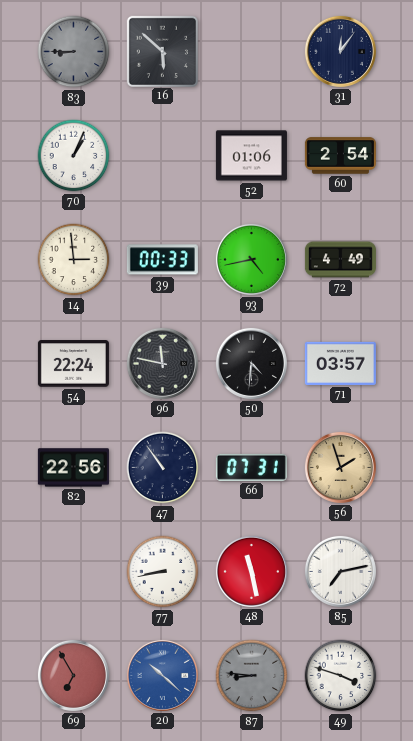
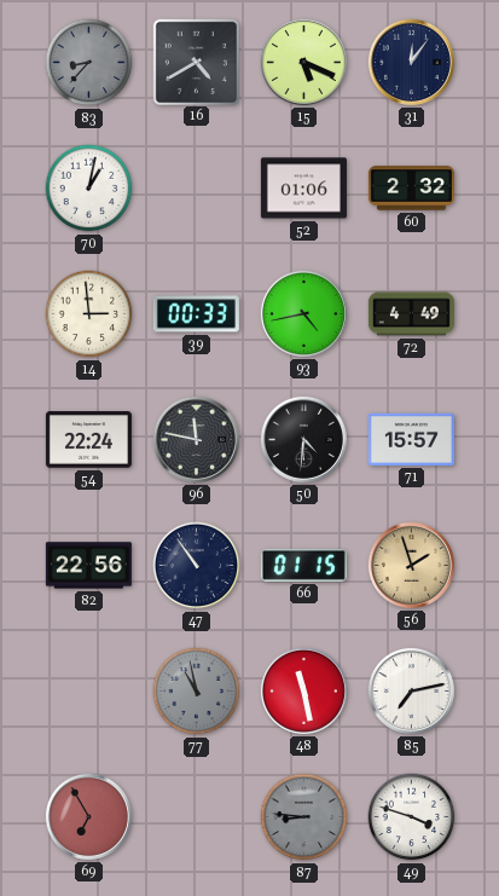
83: 8:45 -> 8:37
16: 5:52 -> 4:40
15: none -> 5:19
70: 1:04 -> 1:02
60: 2:54 -> 2:32
71: 03:57 -> 15:57
66: 07:31 -> 01:15
77: 8:43 -> 10:58
77 dial: white -> grey
20: 10:22 -> none
